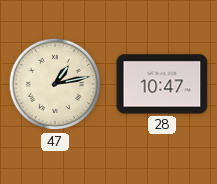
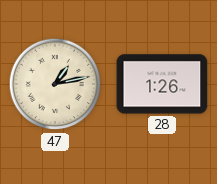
28: 10:47 -> 1:26
